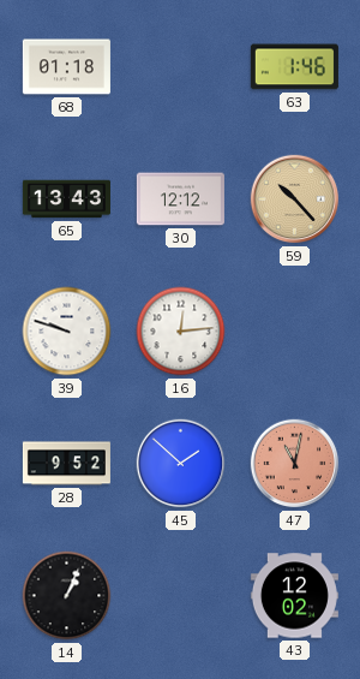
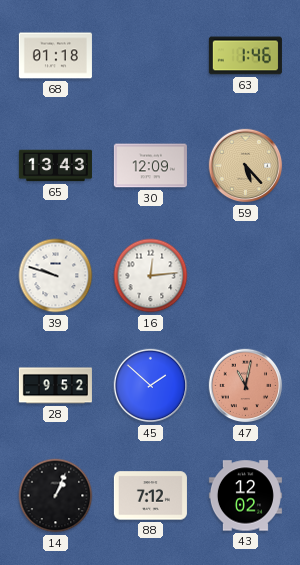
30: 12:12 -> 12:09
59: 10:23 -> 5:23
88: none -> 7:12
